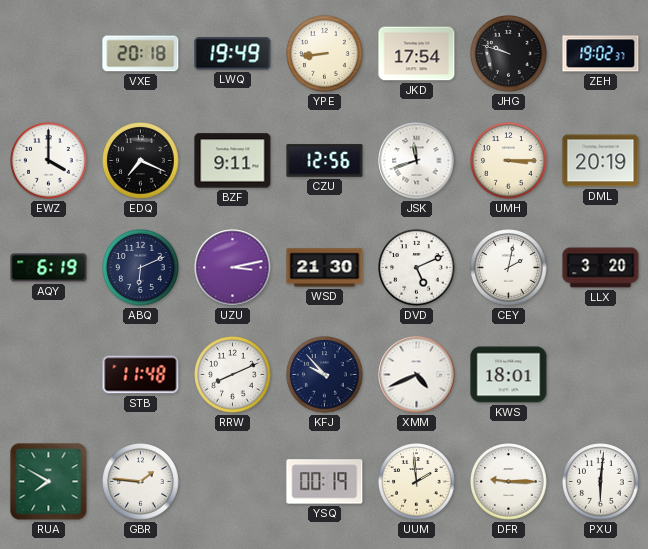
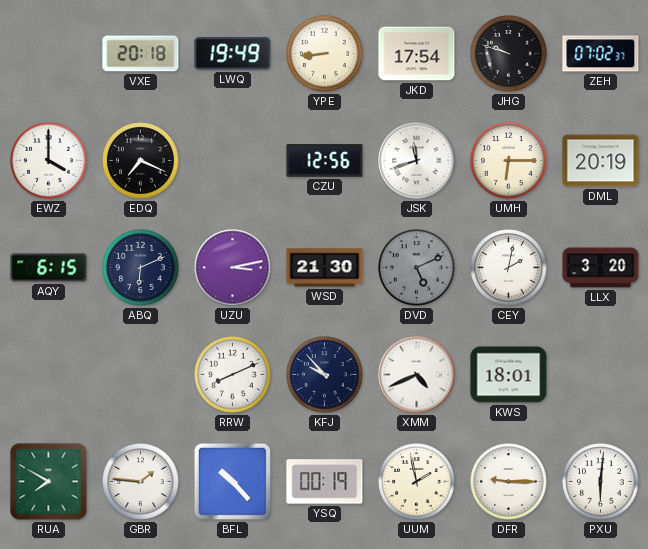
ZEH: 19:02 -> 07:02
BZF: 9:11 -> none
UMH: 3:15 -> 6:15
AQY: 6:19 -> 6:15
DVD dial: white -> grey
STB: 11:48 -> none
BFL: none -> 10:23
UUM: 1:59 -> 1:58
